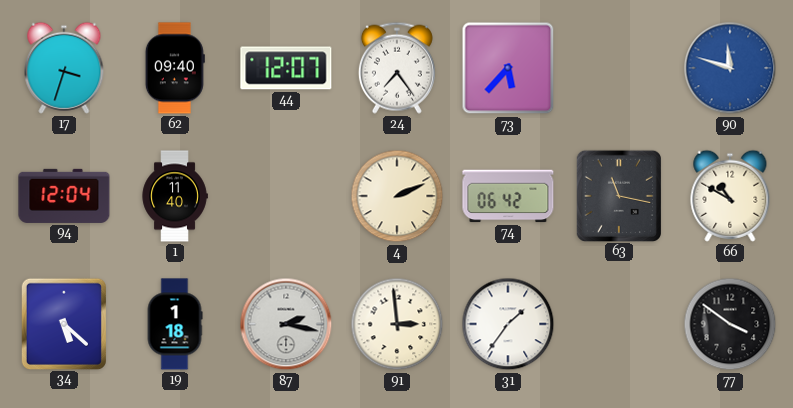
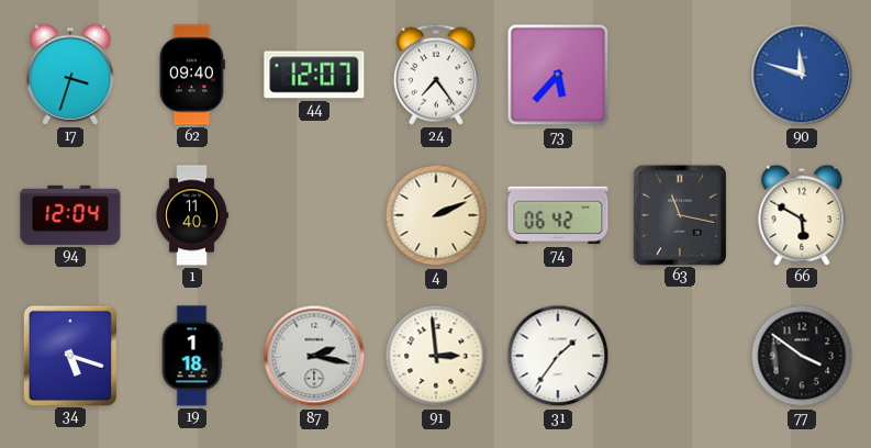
66: 10:50 -> 5:50
34: 5:22 -> 5:18
